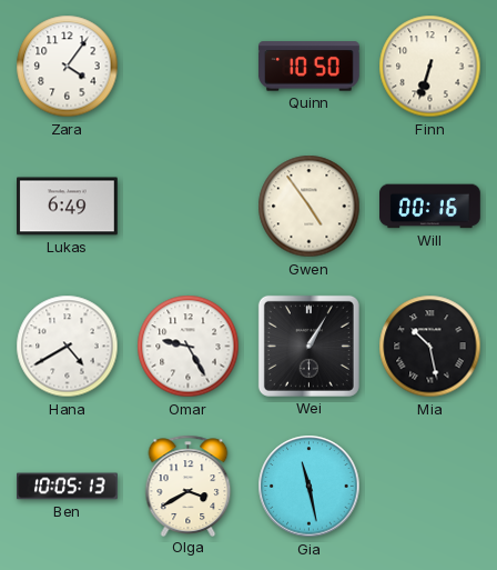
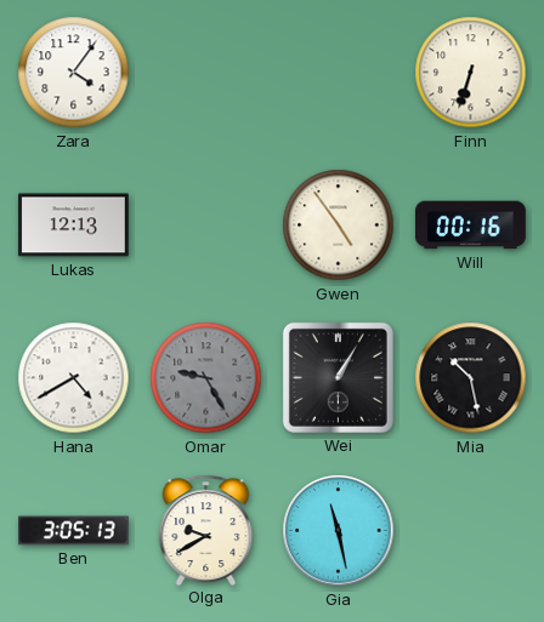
Quinn: 10:50 -> none
Lukas: 6:49 -> 12:13
Omar dial: white -> grey
Ben: 10:05 -> 3:05
Olga: 3:40 -> 9:40
